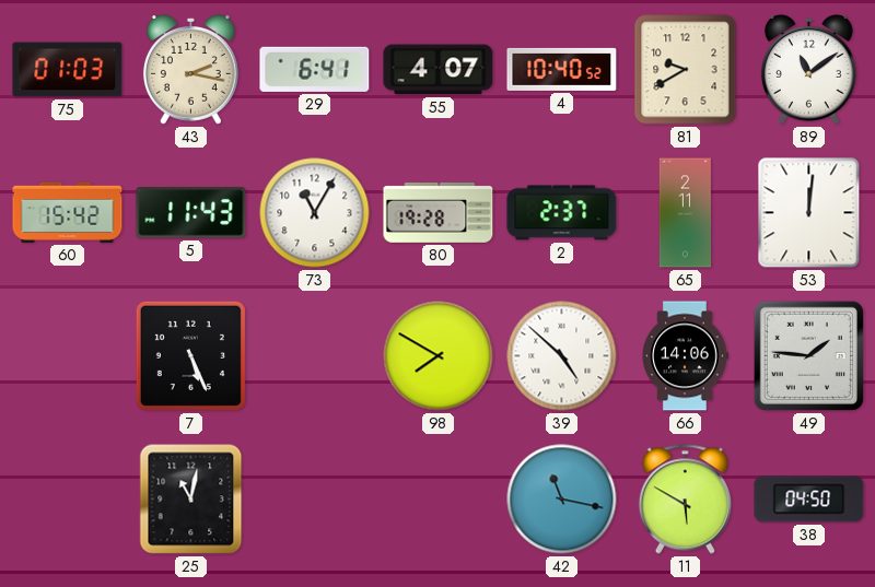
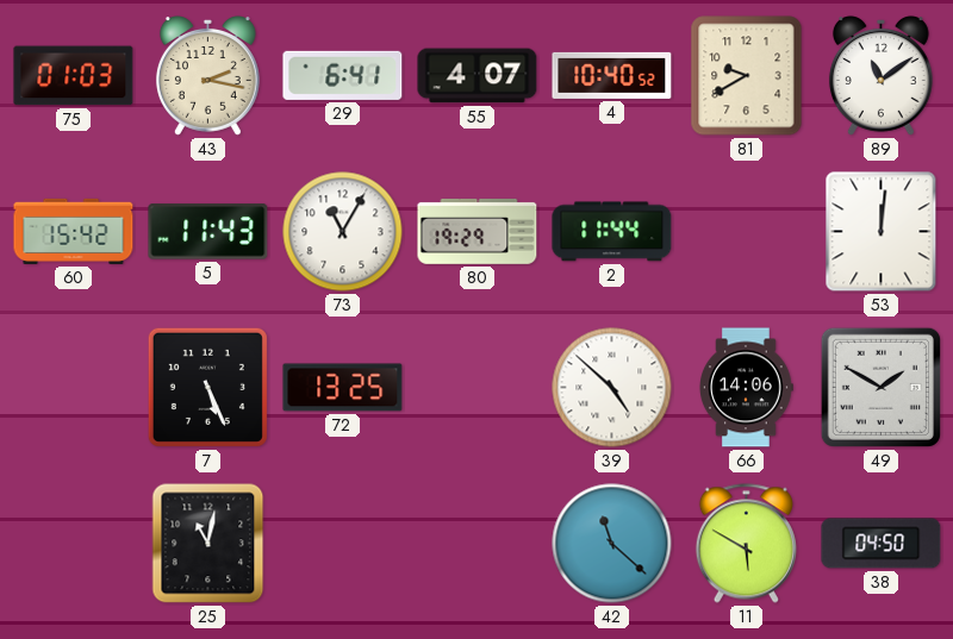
80: 19:28 -> 19:29
2: 2:37 -> 11:44
65: 2:11 -> none
72: none -> 13:25
98: 7:50 -> none
49: 1:46 -> 1:50
42: 11:17 -> 11:22
